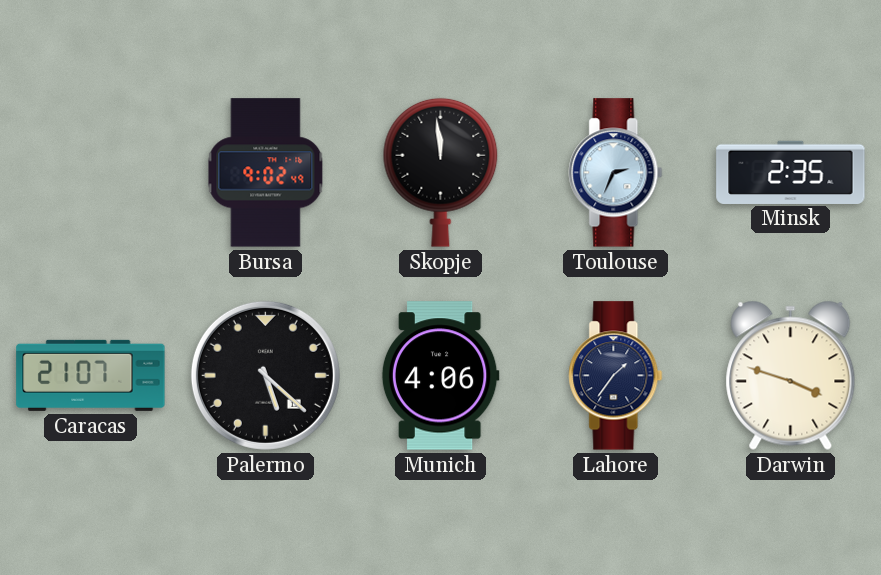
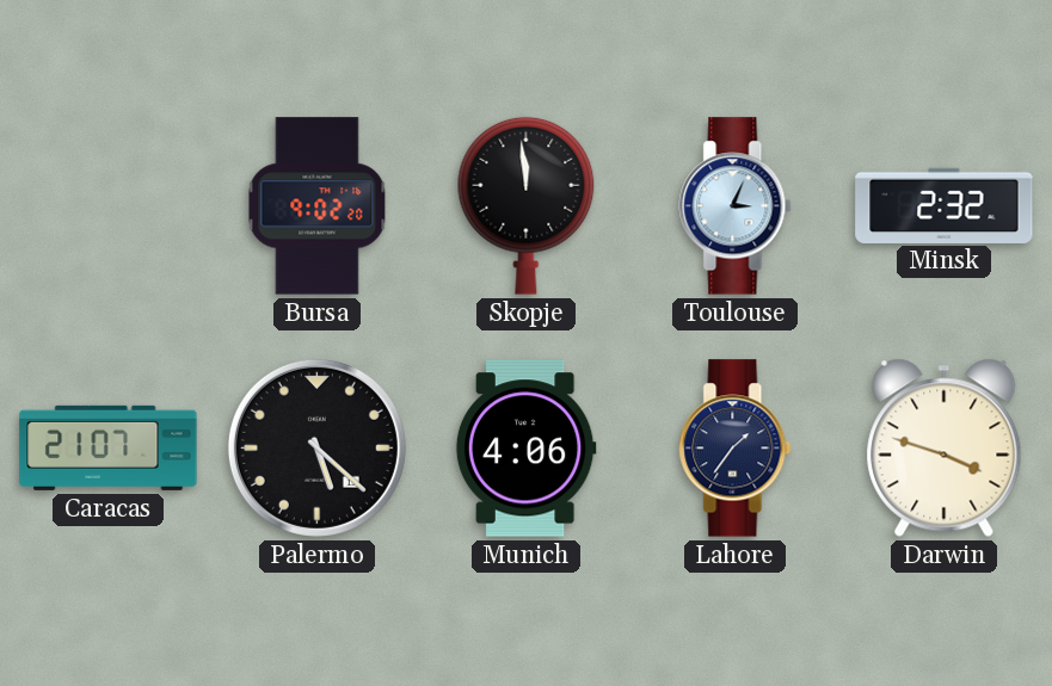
Bursa: 9:02:49 -> 9:02:20
Toulouse: 2:34 -> 3:04
Minsk: 2:35 -> 2:32
